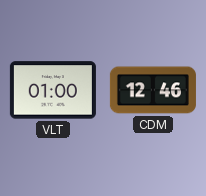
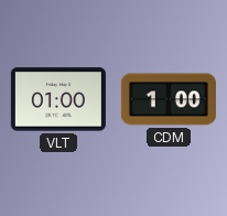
CDM: 12:46 -> 1:00
